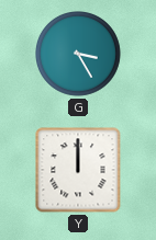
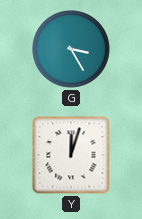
Y: 12:00 -> 12:03
